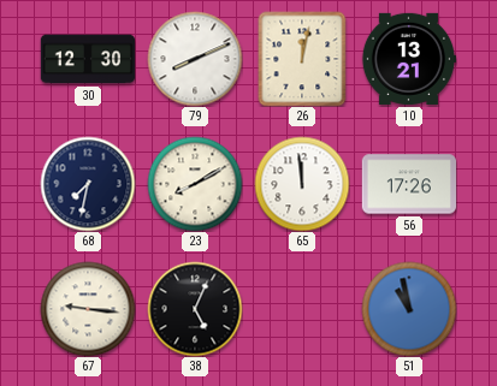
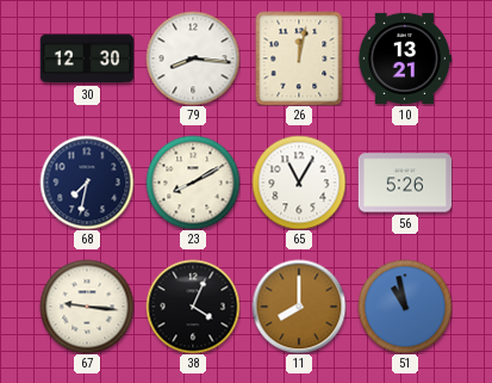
79: 8:11 -> 8:16
65: 11:59 -> 11:05
56: 17:26 -> 5:26
38: 5:04 -> 4:04
11: none -> 8:00
